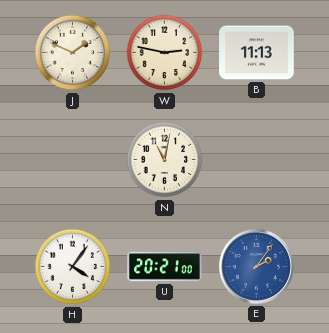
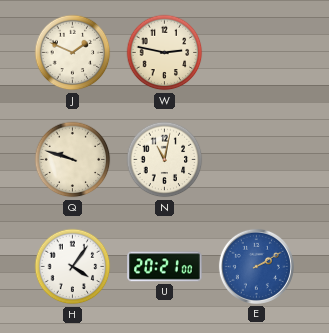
B: 11:13 -> none
Q: none -> 9:48
E: 2:06 -> 2:10
